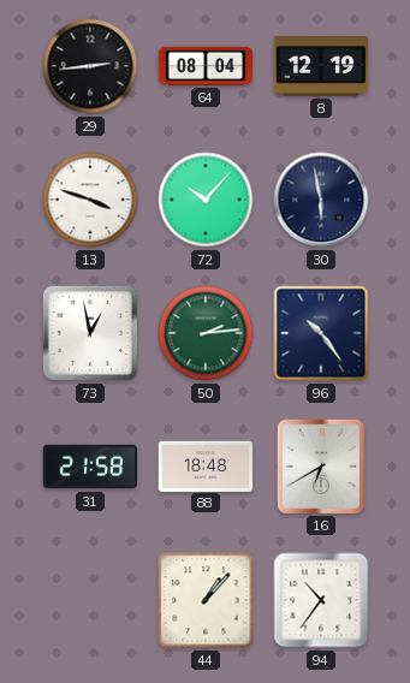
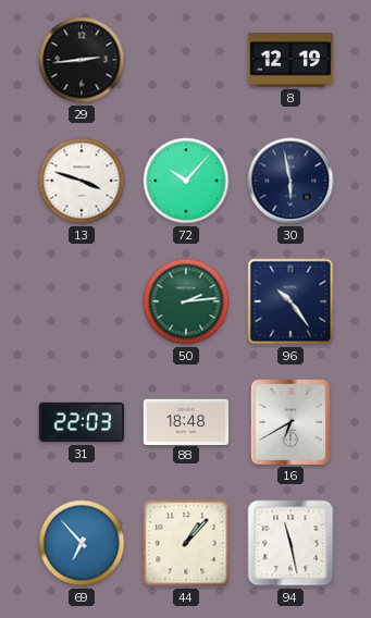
64: 08:04 -> none
73: 12:58 -> none
31: 21:58 -> 22:03
69: none -> 6:53
94: 10:36 -> 11:28
